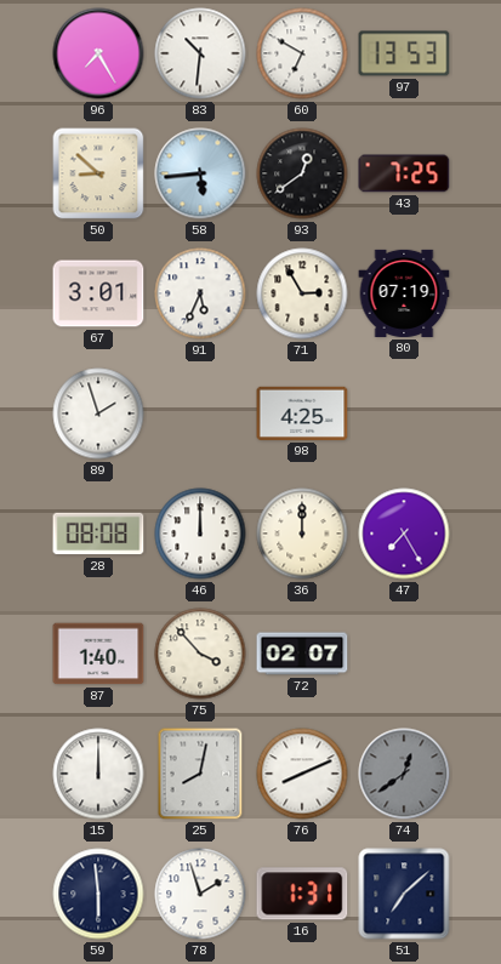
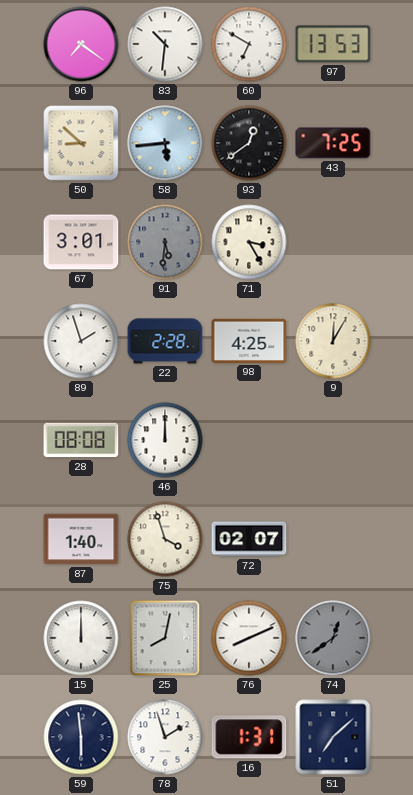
96: 7:25 -> 7:21
91: 5:34 -> 5:31
91 dial: white -> grey
71: 2:55 -> 3:25
80: 07:19 -> none
22: none -> 2:28
9: none -> 12:05
36: 12:00 -> none
47: 7:25 -> none
75: 3:53 -> 3:57
